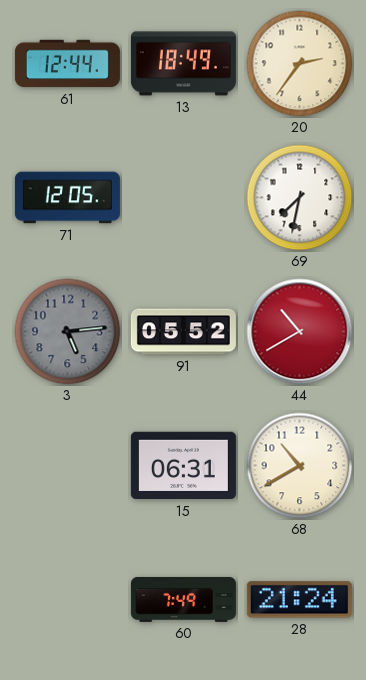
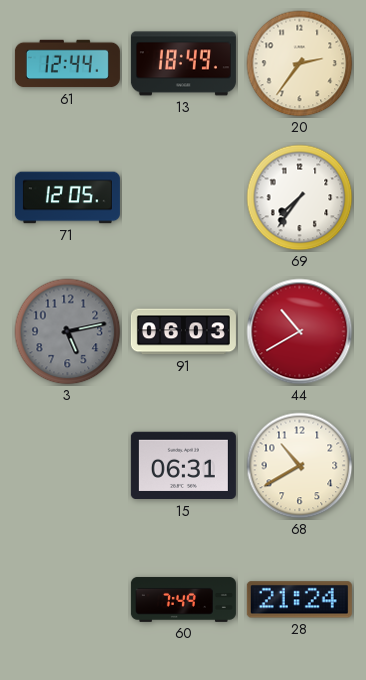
69: 7:32 -> 7:36
3: 5:14 -> 5:13
91: 05:52 -> 06:03
